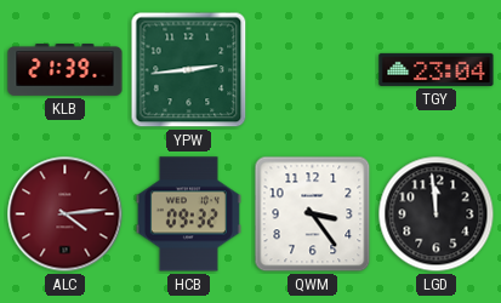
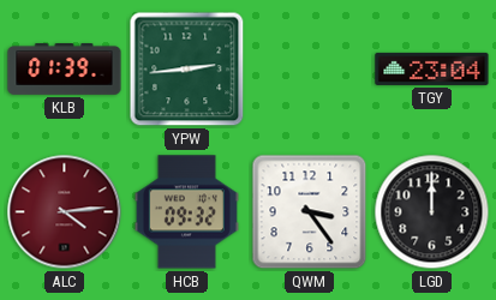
KLB: 21:39 -> 01:39
LGD: 11:59 -> 12:00
